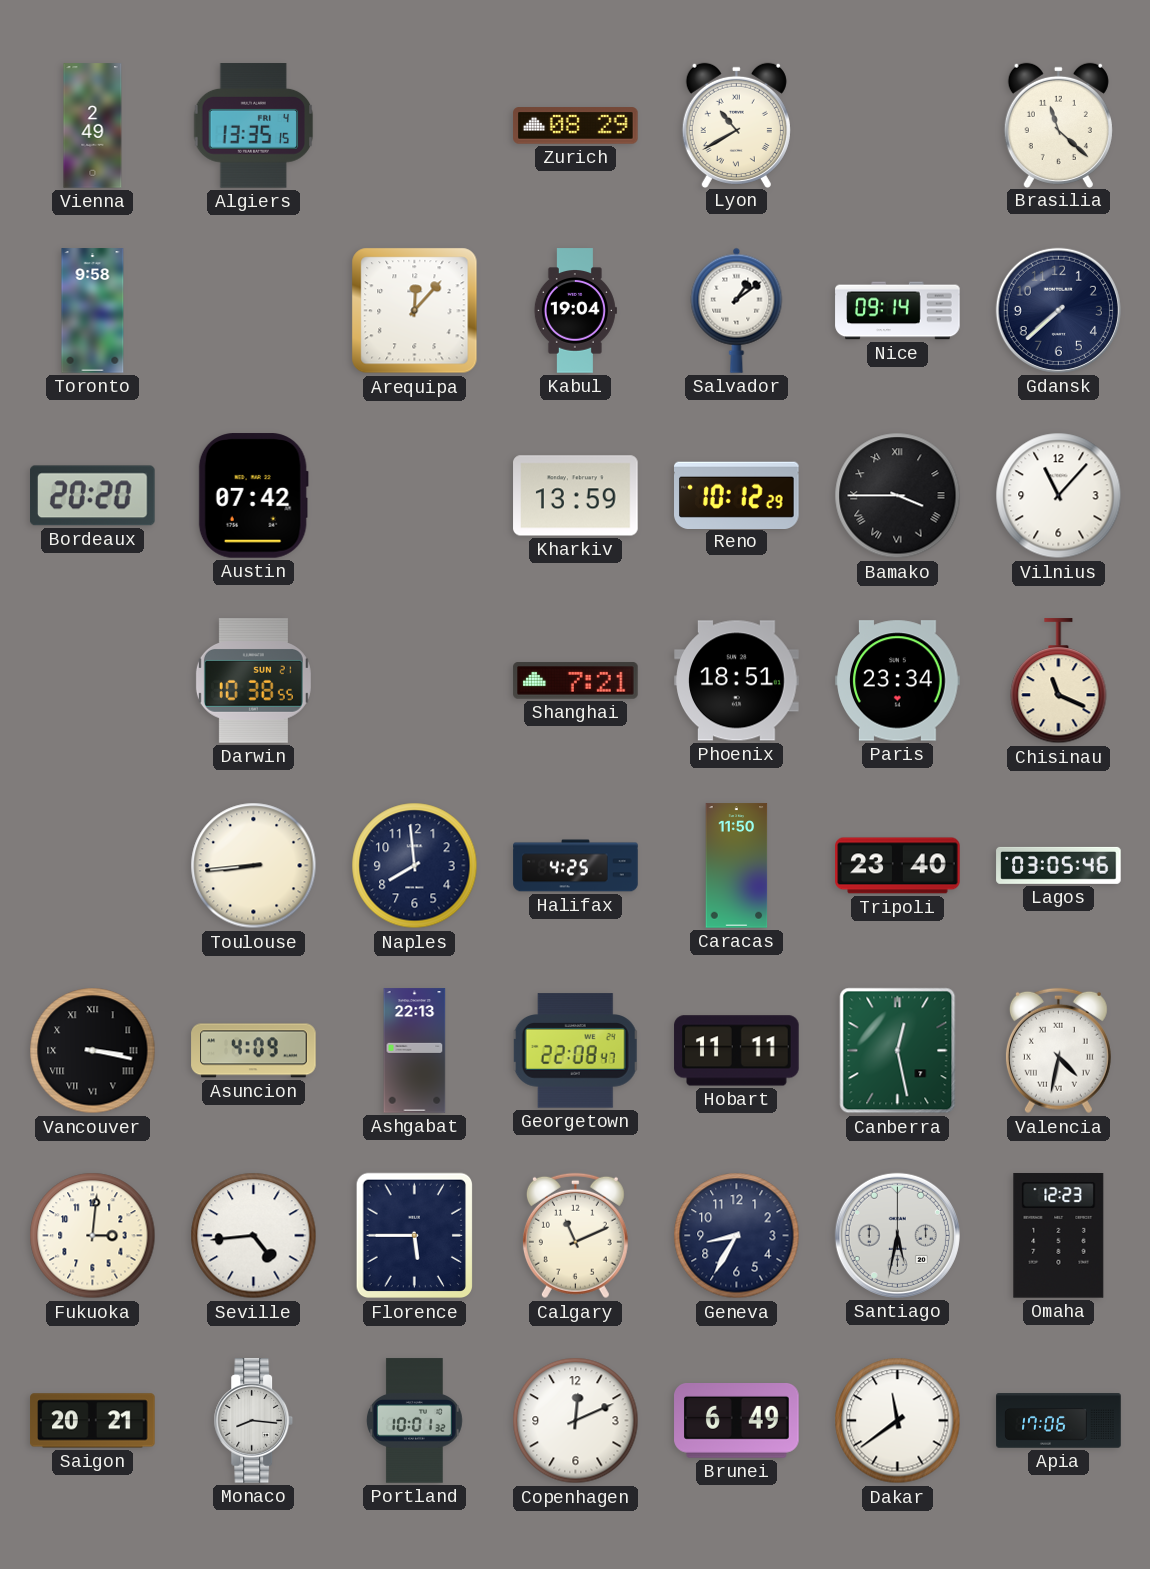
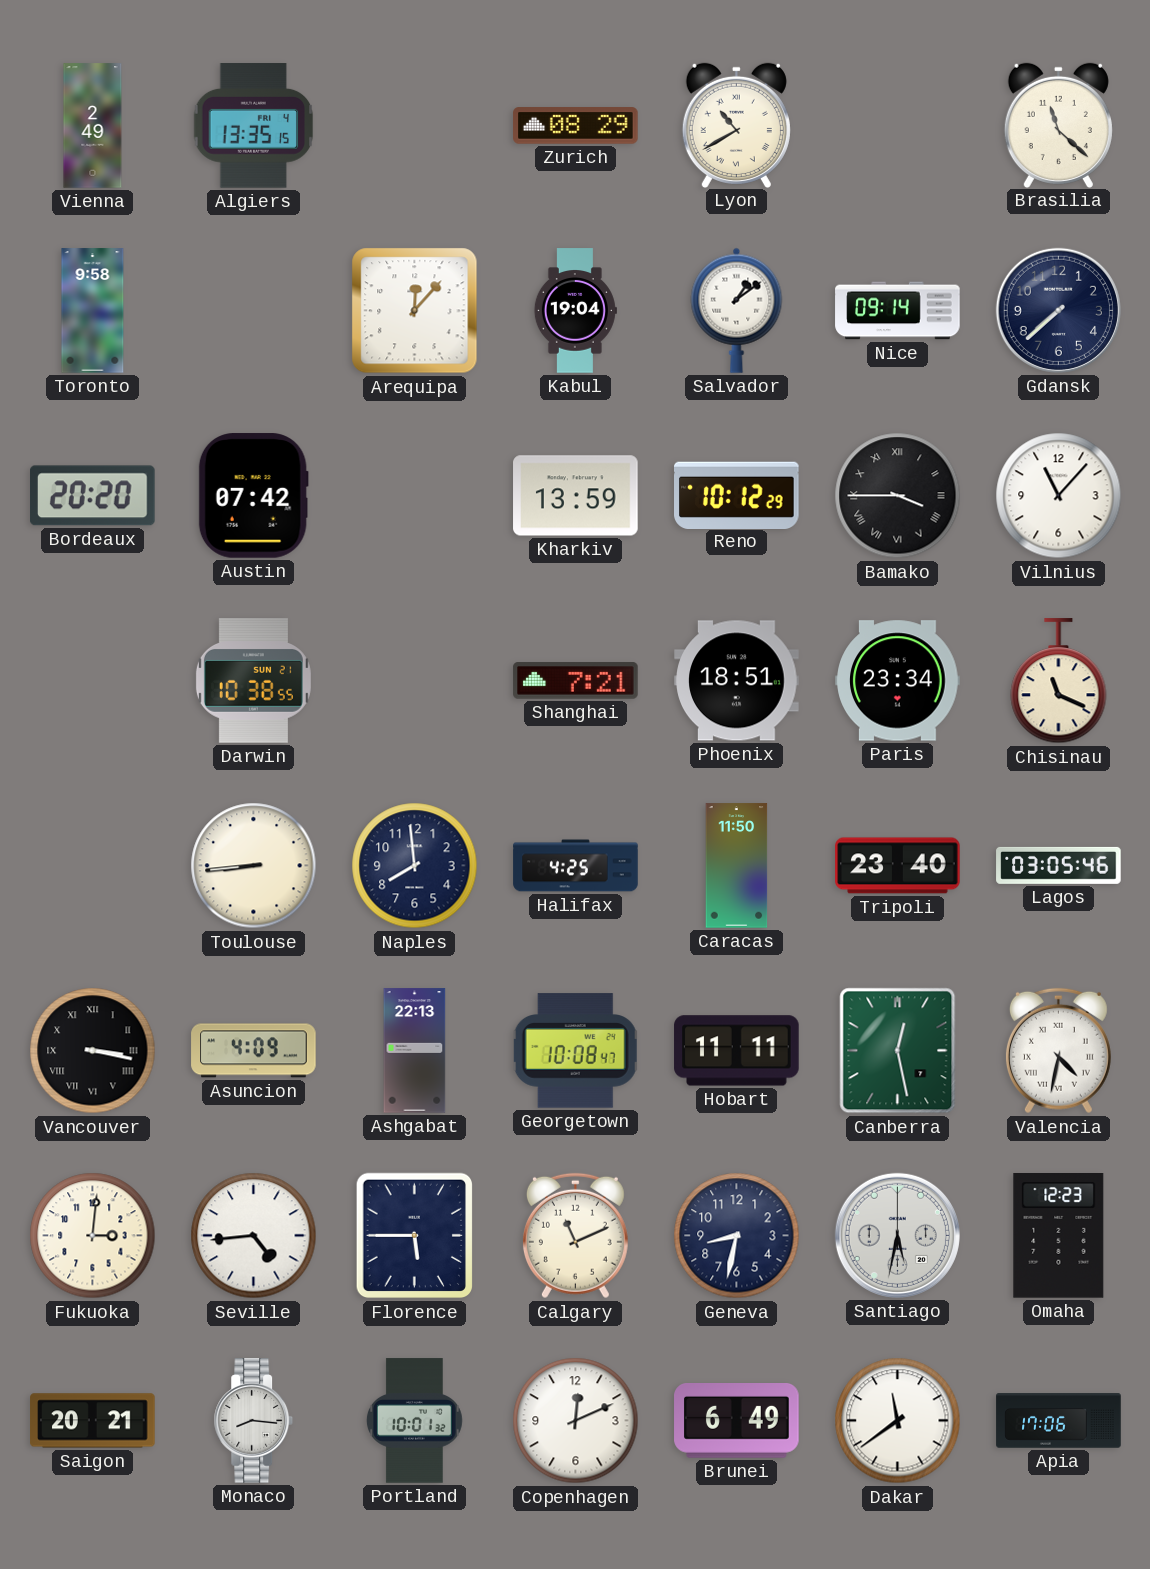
Georgetown: 22:08 -> 10:08
Geneva: 8:35 -> 8:32
